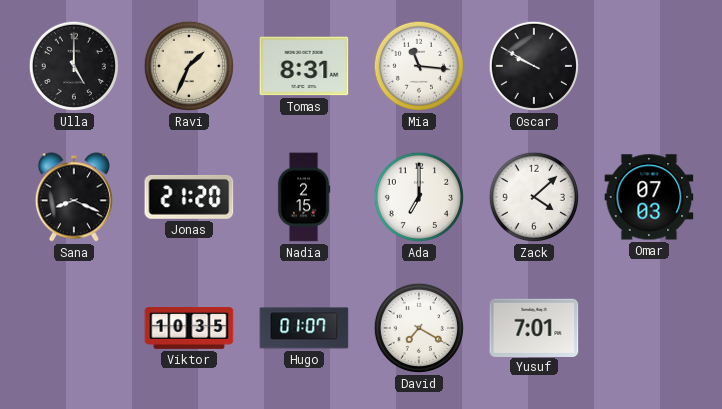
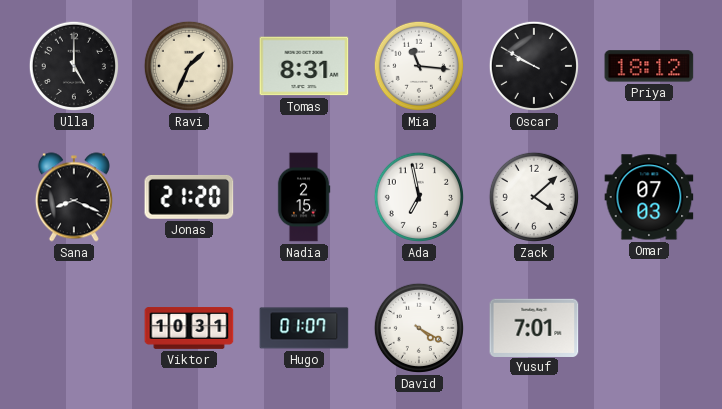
Priya: none -> 18:12
Ada: 7:00 -> 6:58
Viktor: 10:35 -> 10:31
David: 7:20 -> 4:20
